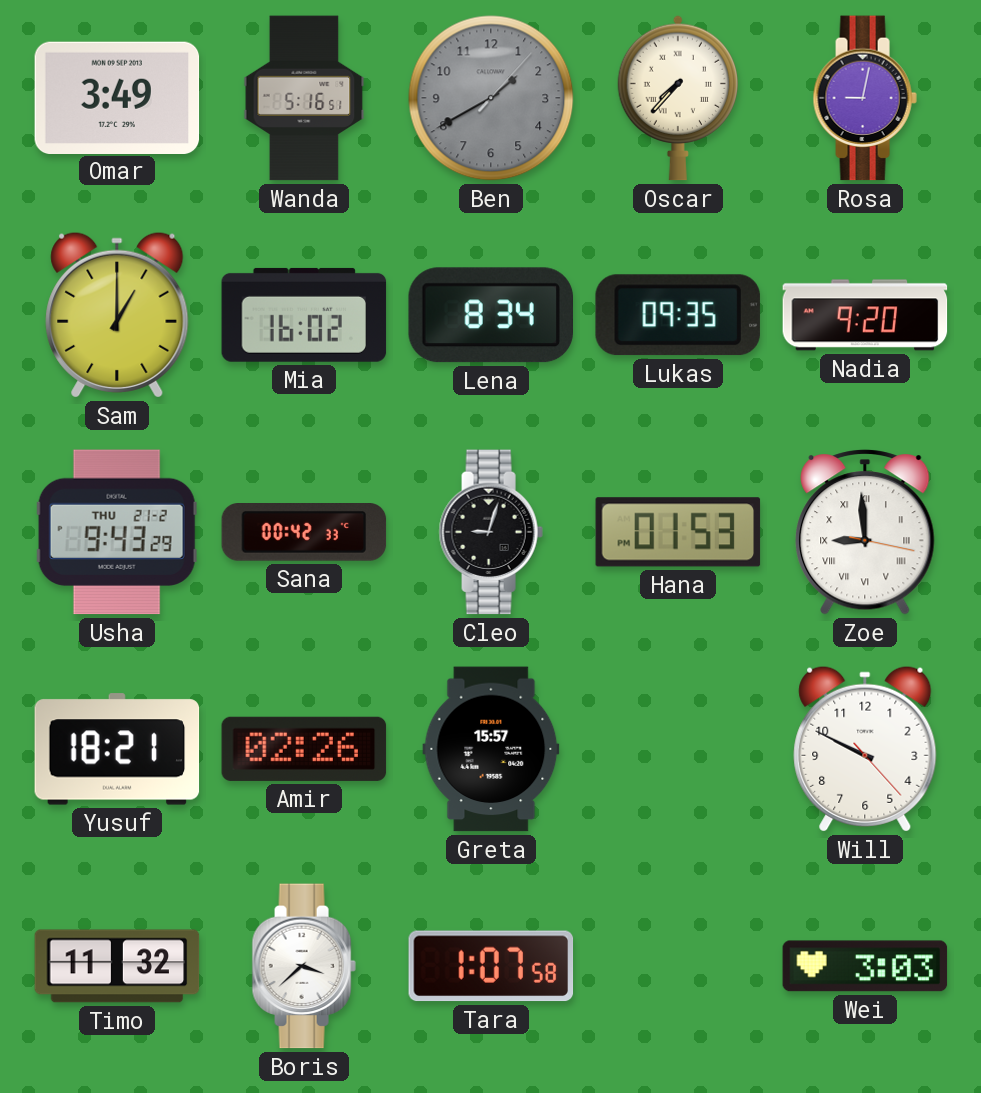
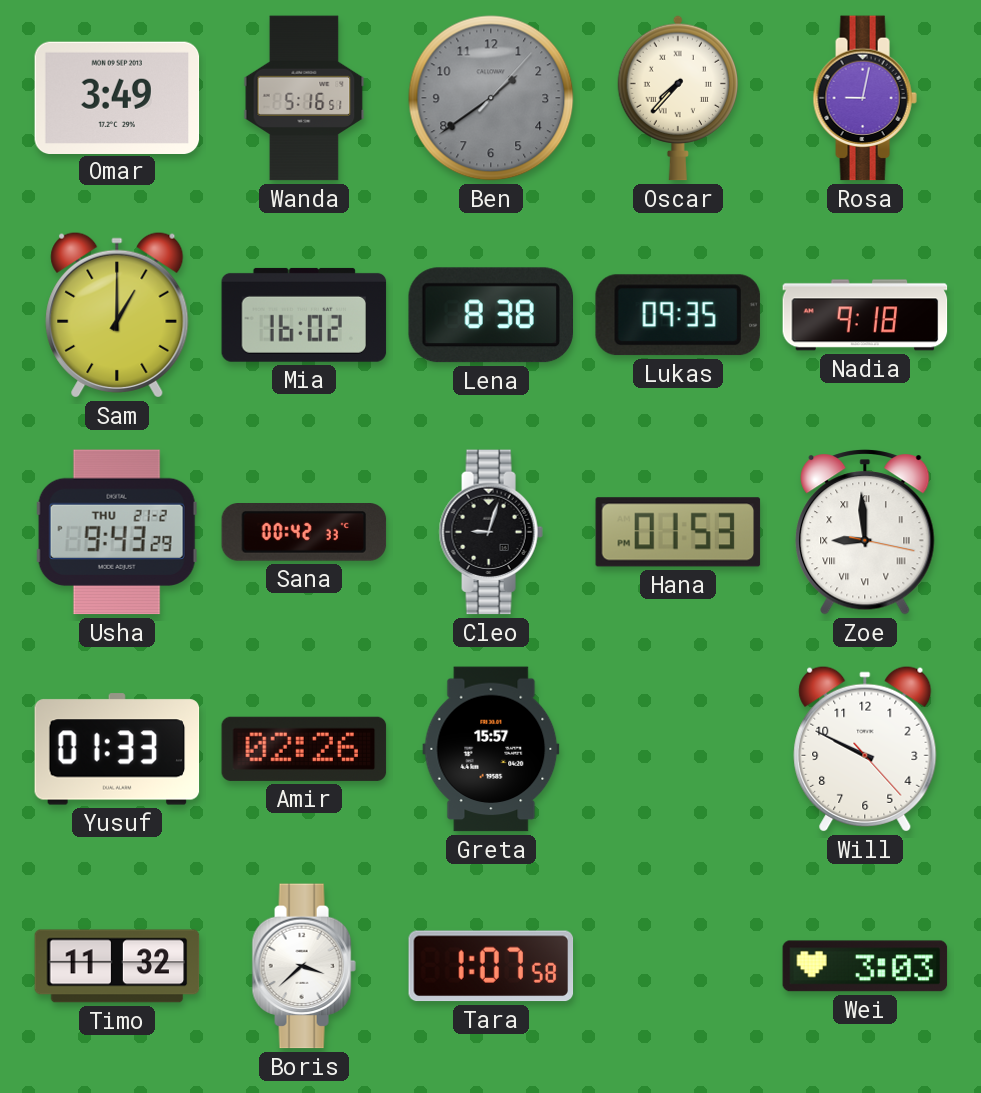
Ben: 1:40 -> 1:39
Lena: 8:34 -> 8:38
Nadia: 9:20 -> 9:18
Yusuf: 18:21 -> 01:33
